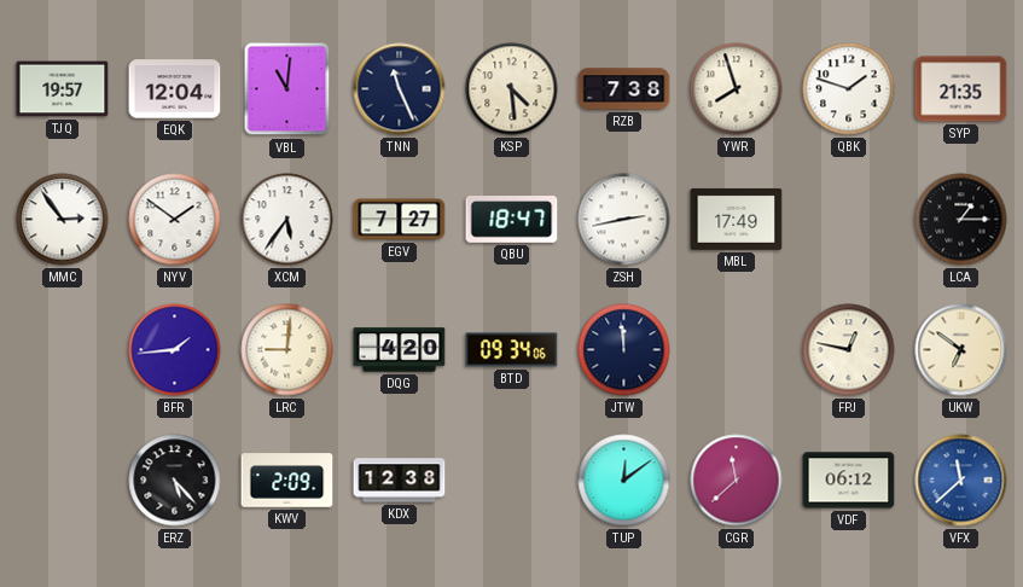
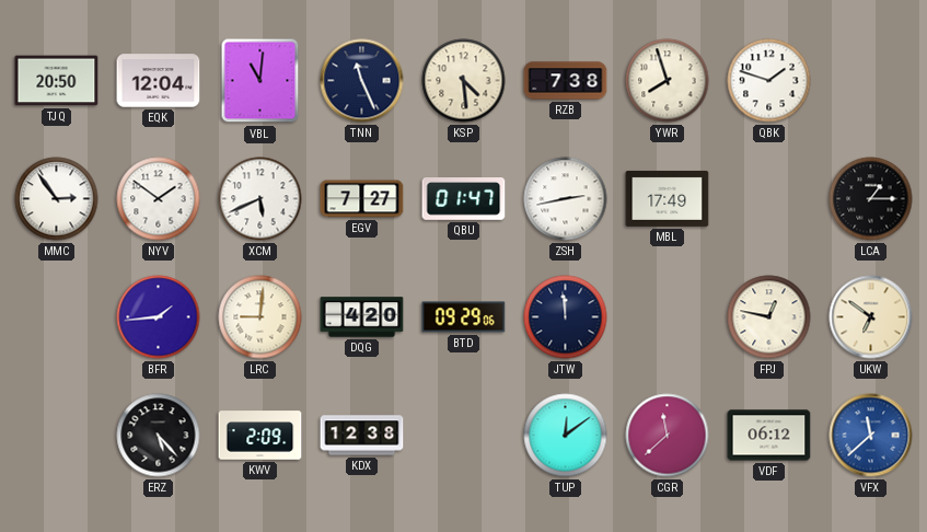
TJQ: 19:57 -> 20:50
SYP: 21:35 -> none
XCM: 5:36 -> 5:41
QBU: 18:47 -> 01:47
BTD: 09:34 -> 09:29
